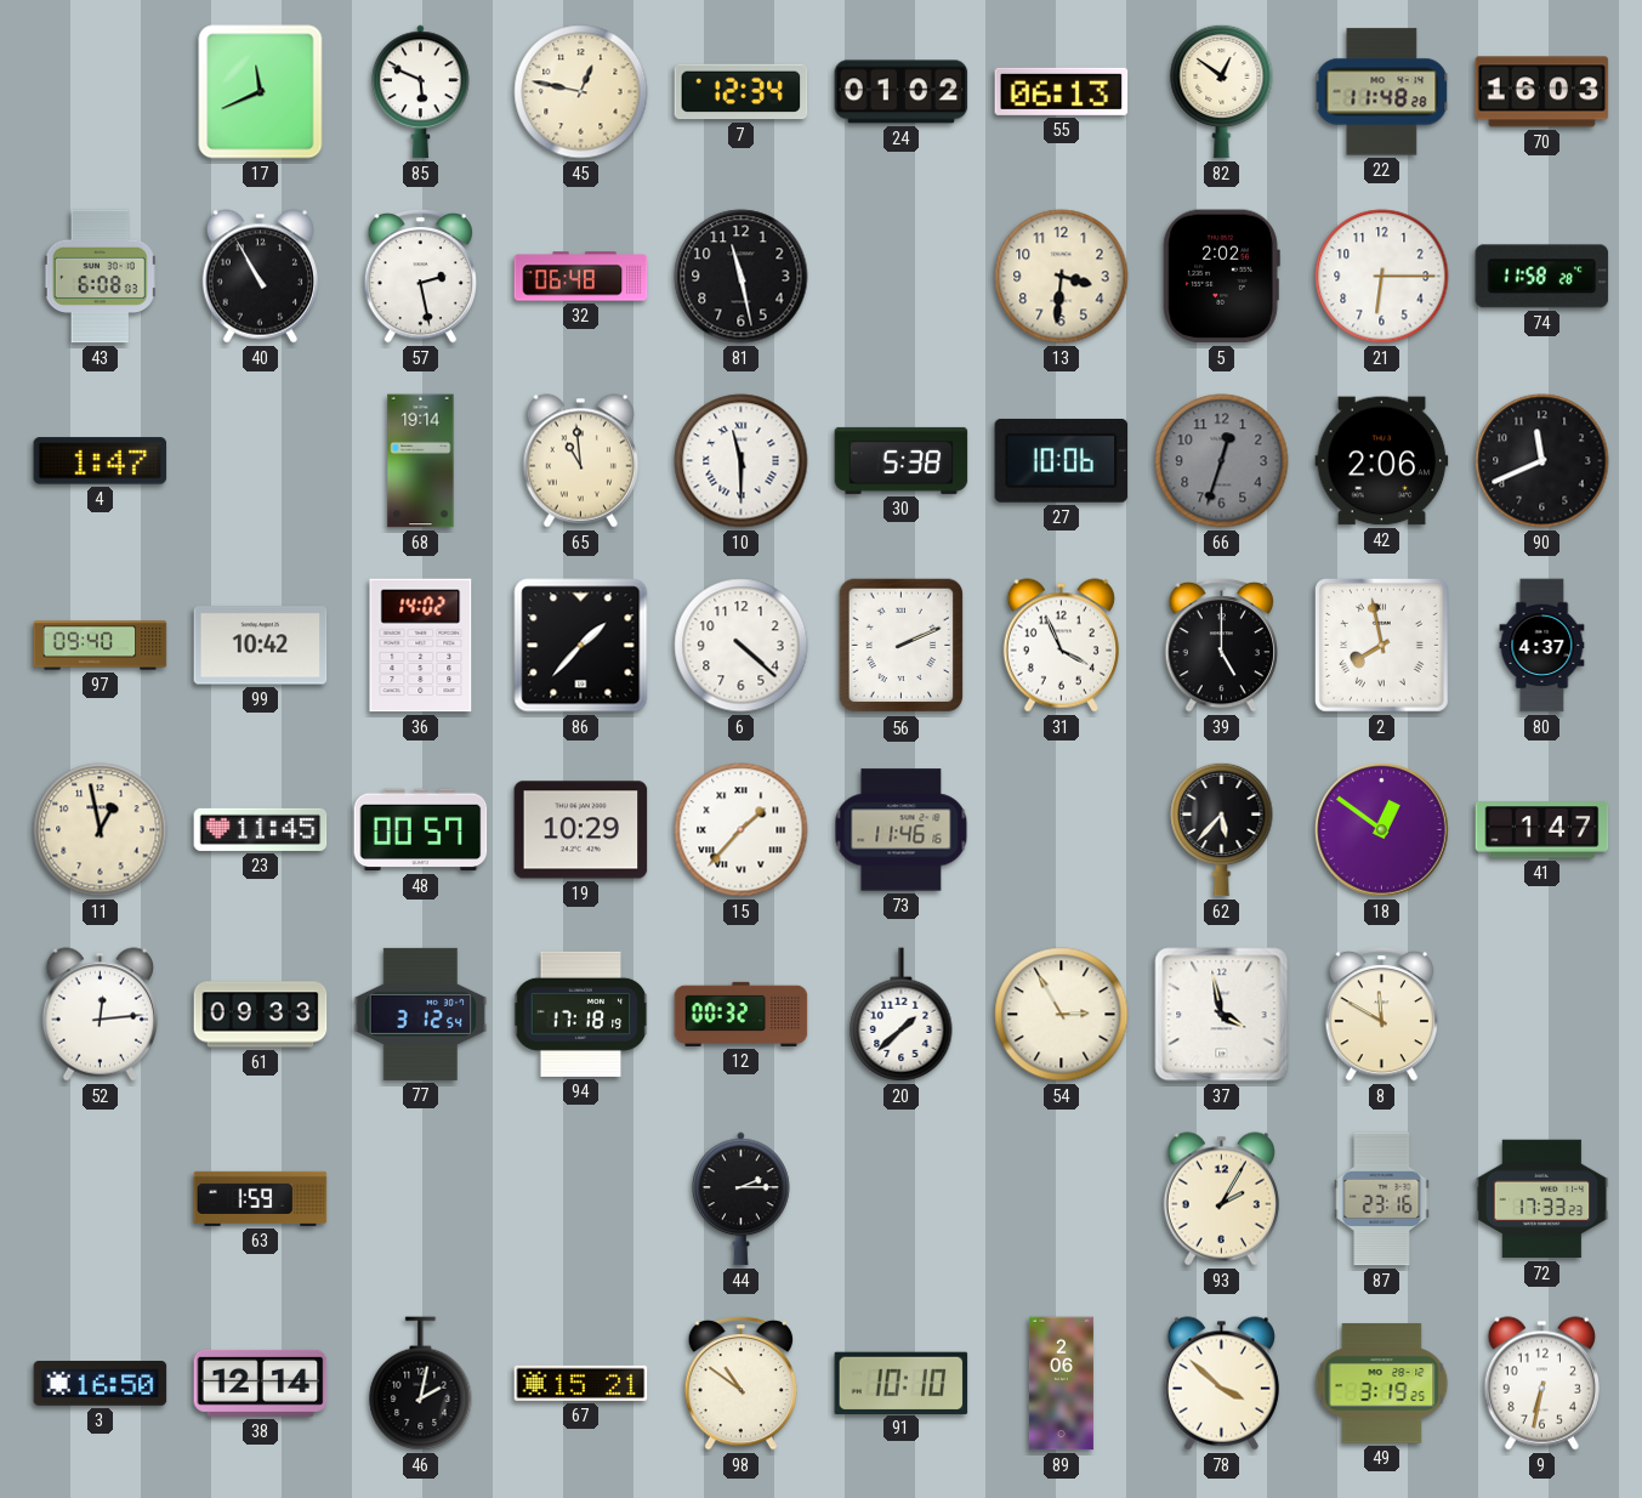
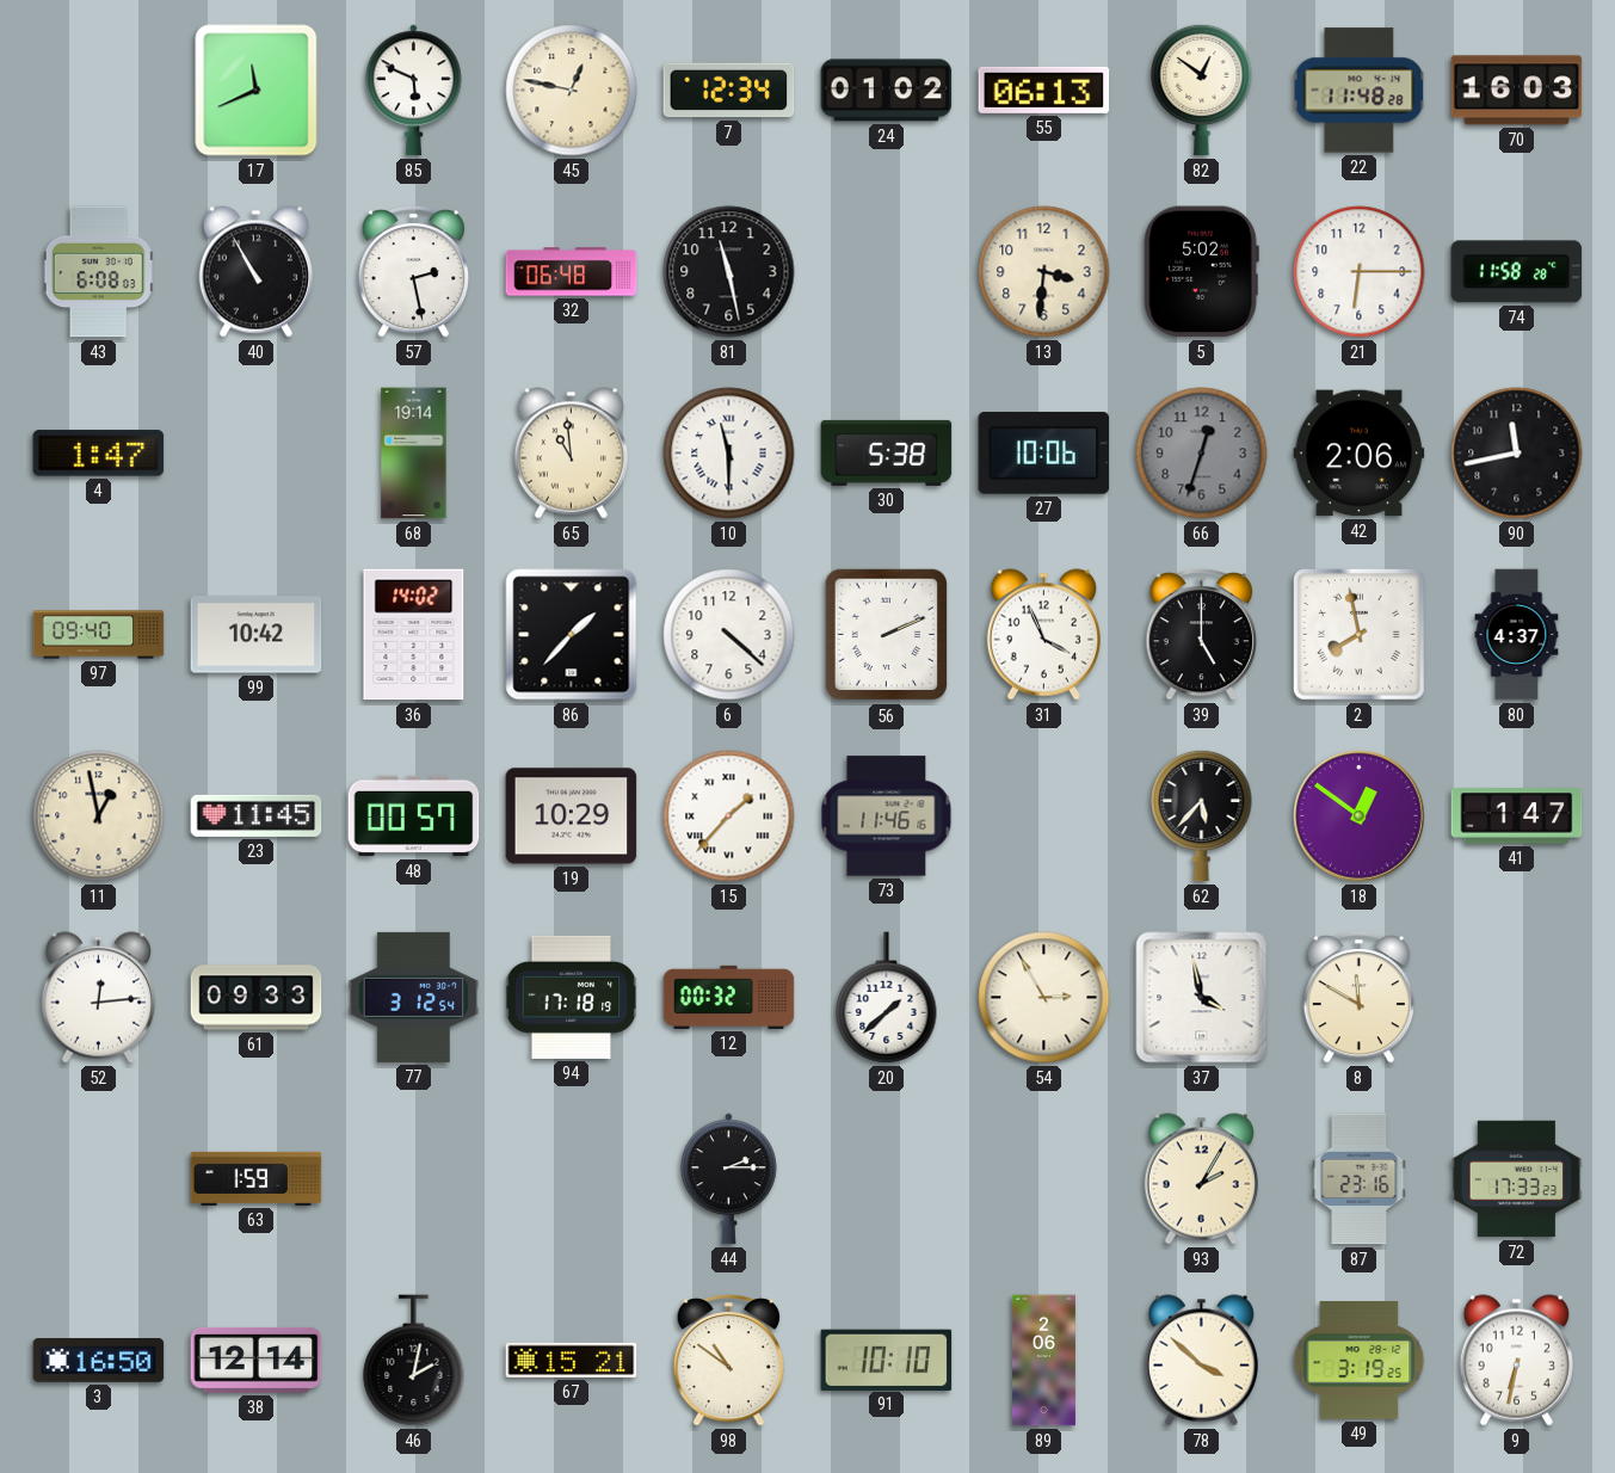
5: 2:02 -> 5:02
90: 11:41 -> 11:43
